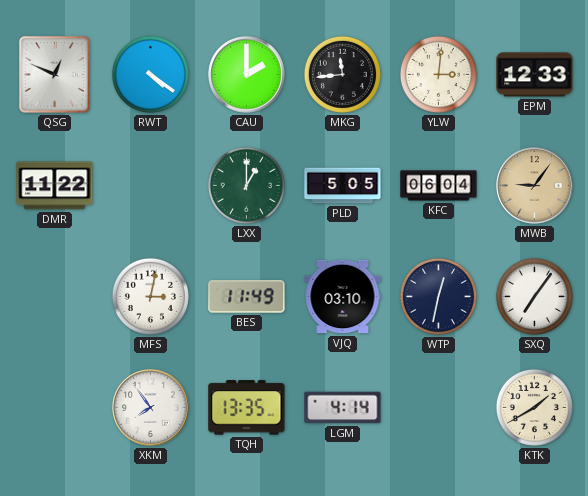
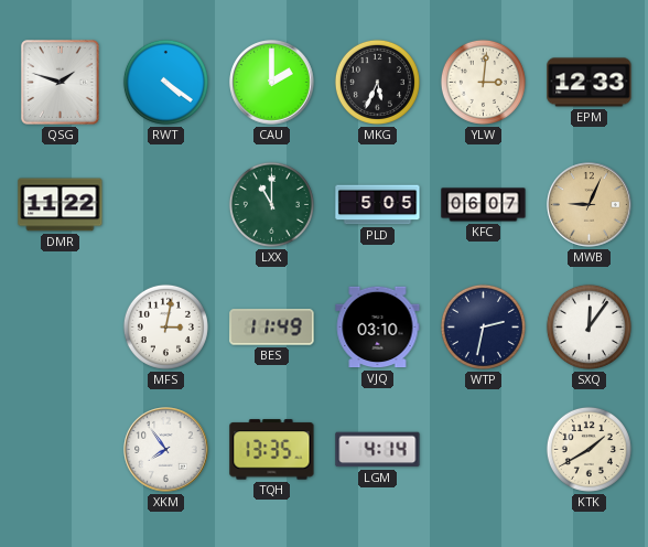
QSG: 12:49 -> 1:48
MKG: 11:44 -> 5:34
LXX: 1:00 -> 11:00
KFC: 06:04 -> 06:07
MWB: 9:06 -> 9:04
WTP: 12:32 -> 2:32
SXQ: 7:06 -> 12:06
